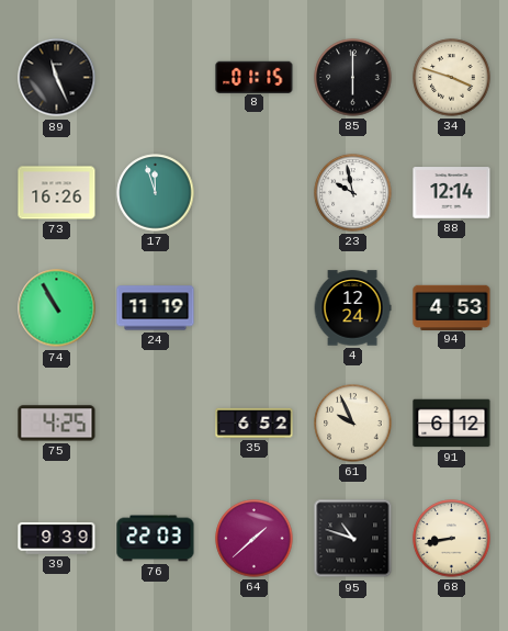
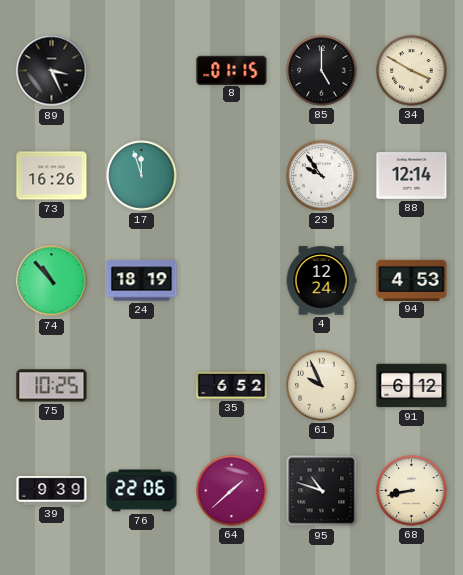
89: 11:26 -> 3:26
85: 6:00 -> 5:00
34: 3:48 -> 3:50
23: 9:58 -> 9:54
74: 10:55 -> 10:53
24: 11:19 -> 18:19
75: 4:25 -> 10:25
76: 22:03 -> 22:06
